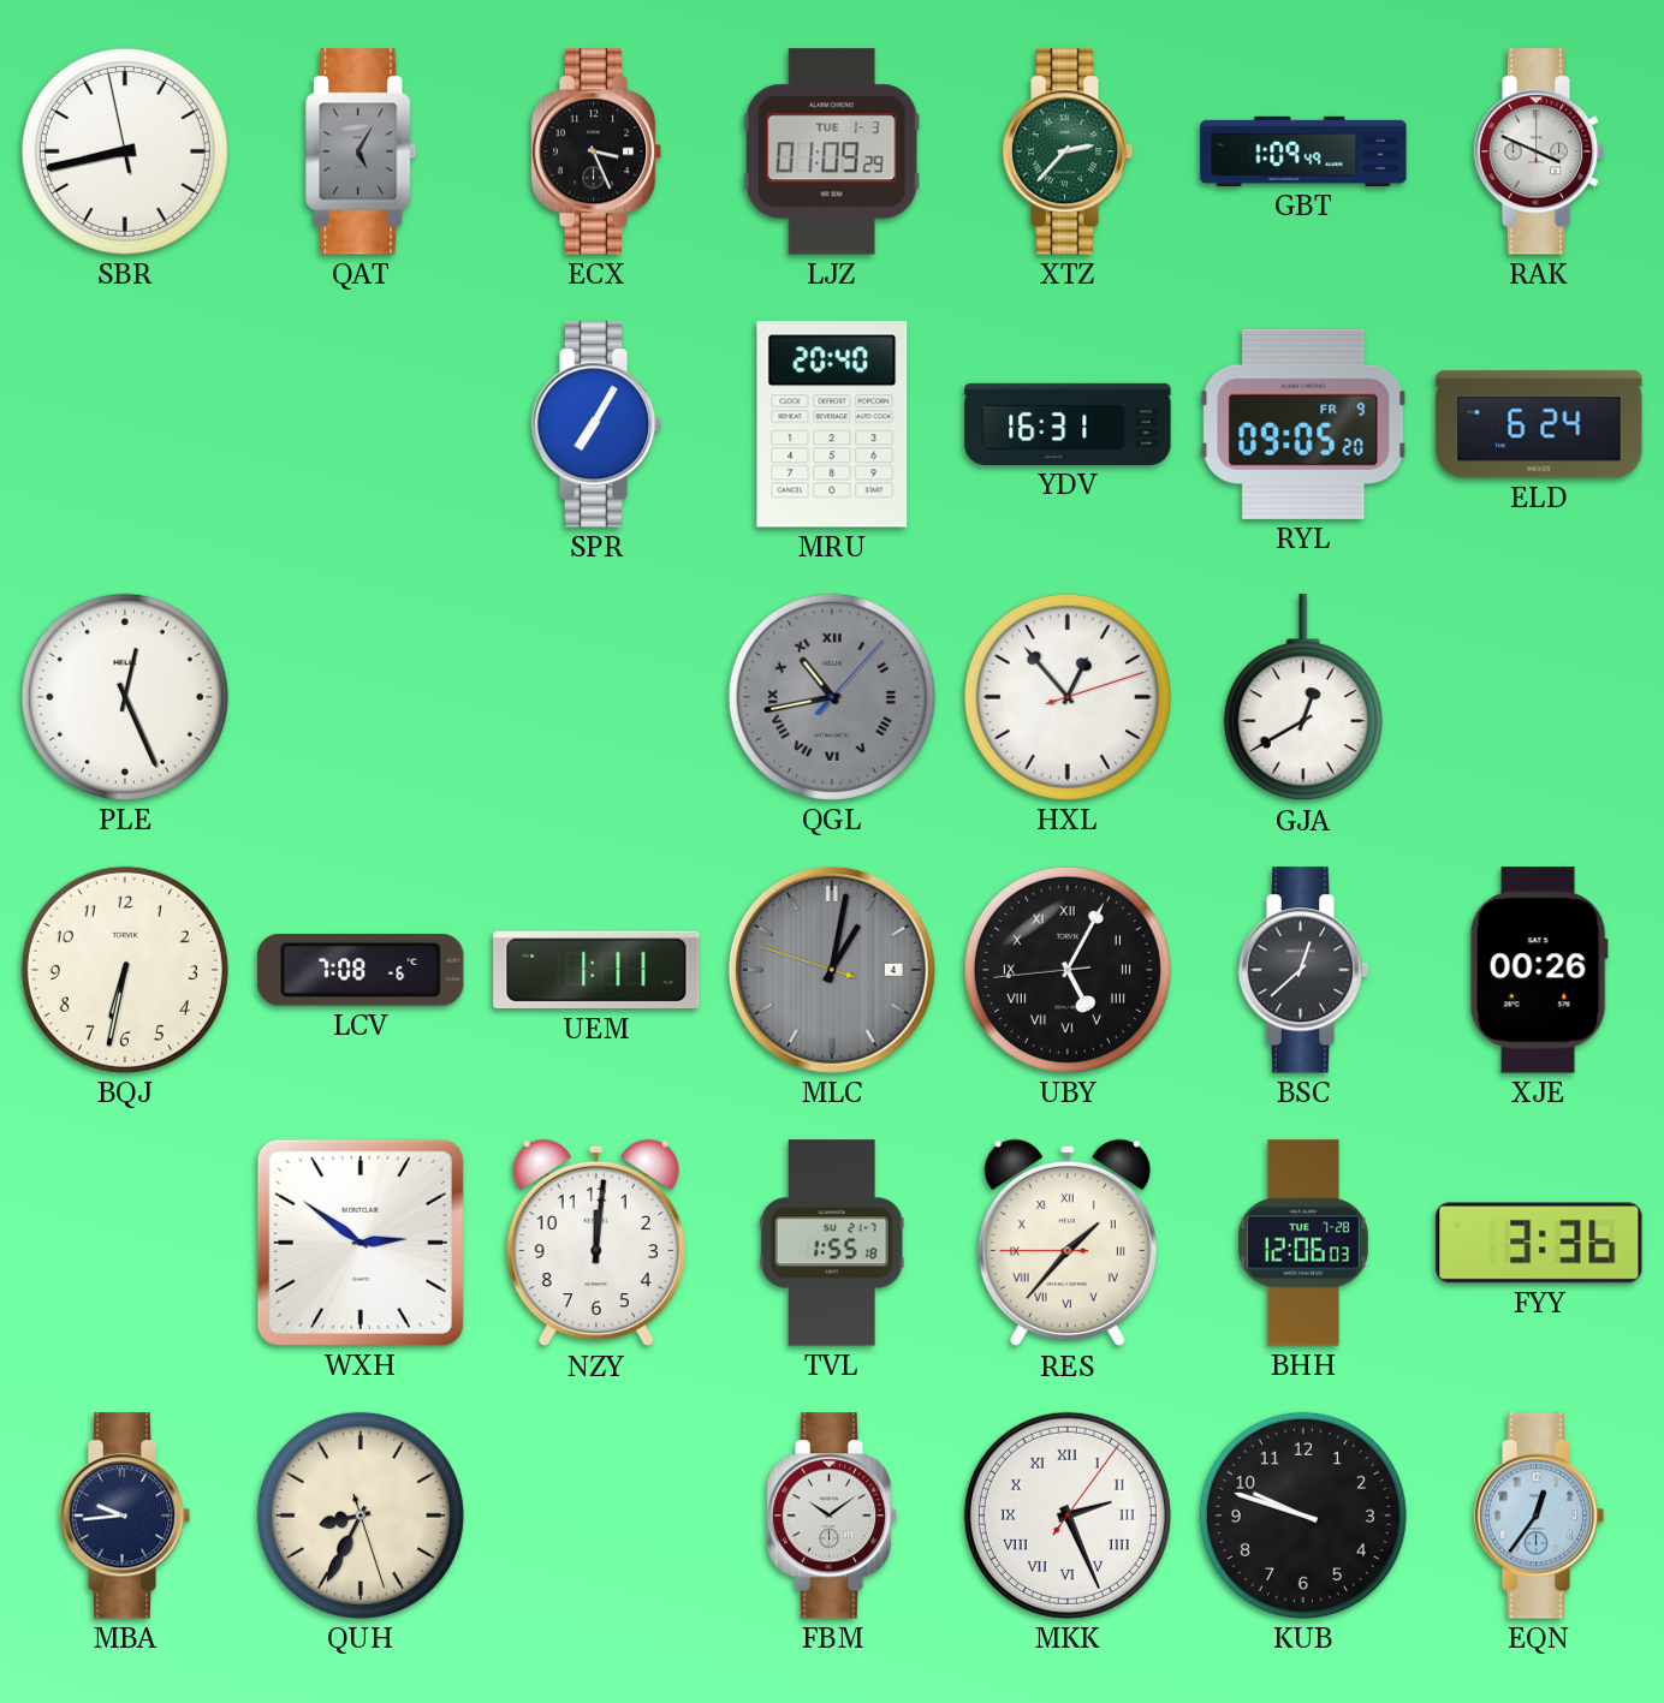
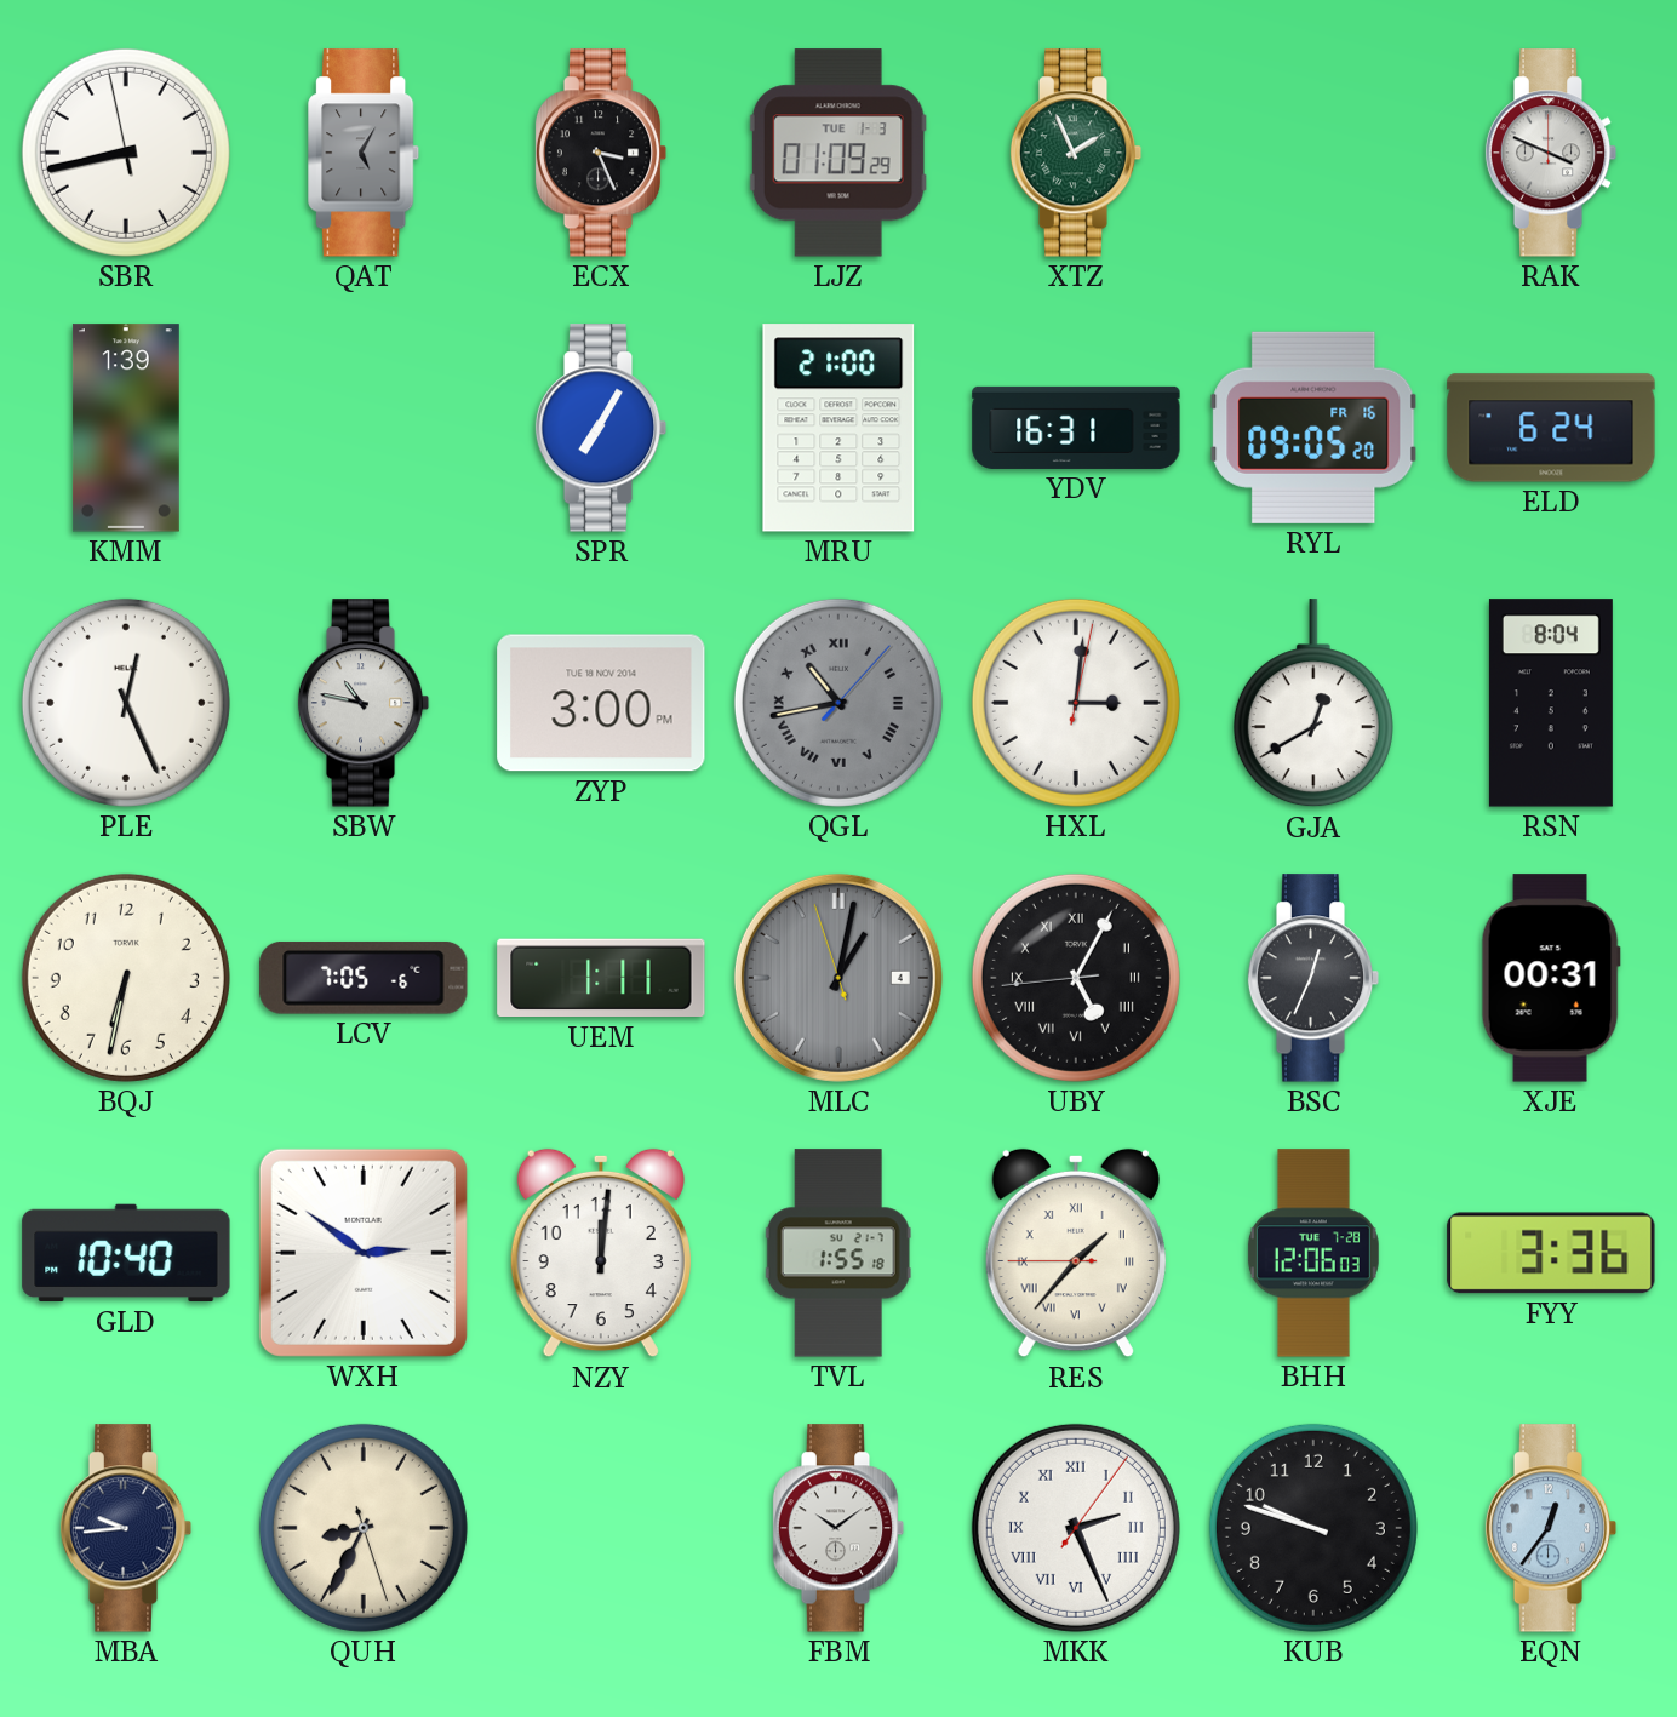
XTZ: 2:37 -> 1:56
GBT: 1:09 -> none
KMM: none -> 1:39
MRU: 20:40 -> 21:00
RYL date: FR 9 -> FR 16
SBW: none -> 10:47
ZYP: none -> 3:00
HXL: 12:53 -> 3:01
RSN: none -> 8:04
LCV: 7:08 -> 7:05
MLC: 1:01:48 -> 1:01:57
BSC: 12:38 -> 12:34
XJE: 00:26 -> 00:31
GLD: none -> 10:40
